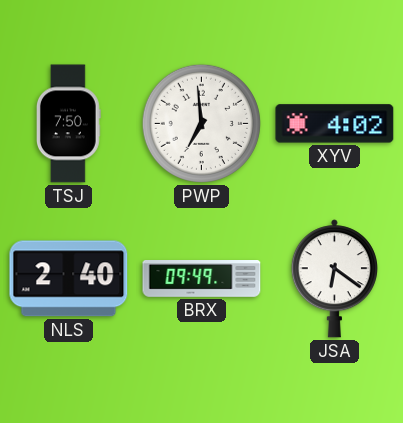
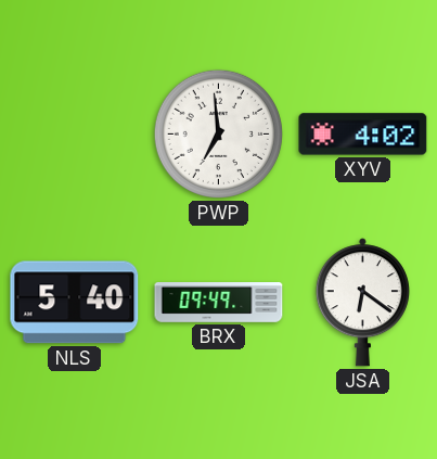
TSJ: 7:50 -> none
NLS: 2:40 -> 5:40
